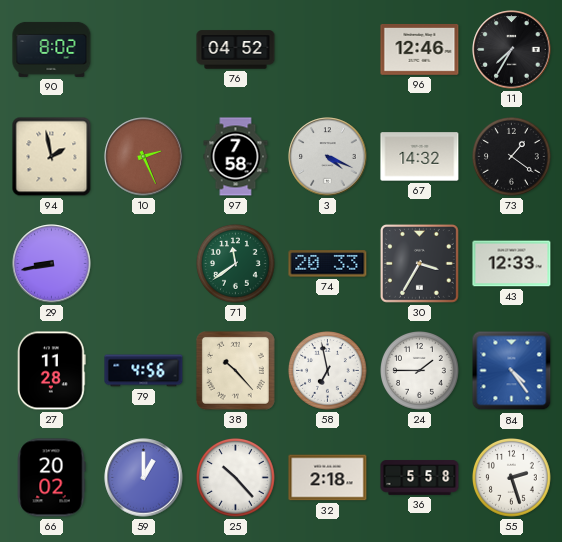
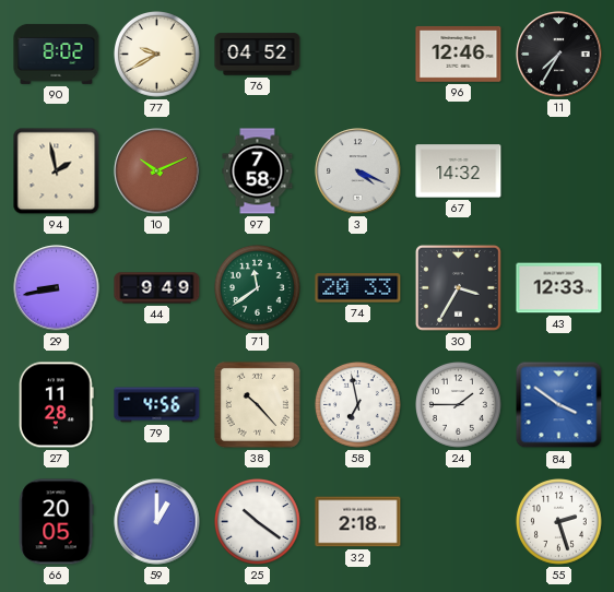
77: none -> 9:40
10: 2:26 -> 10:11
73: 1:21 -> none
44: none -> 9:49
84: 4:24 -> 3:51
66: 20:02 -> 20:05
25: 10:23 -> 10:21
36: 5:58 -> none
